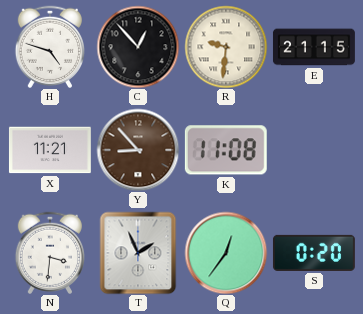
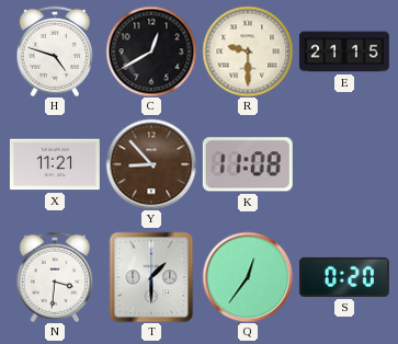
C: 12:53 -> 12:40
R: 9:31 -> 9:30
T: 1:56 -> 1:30
